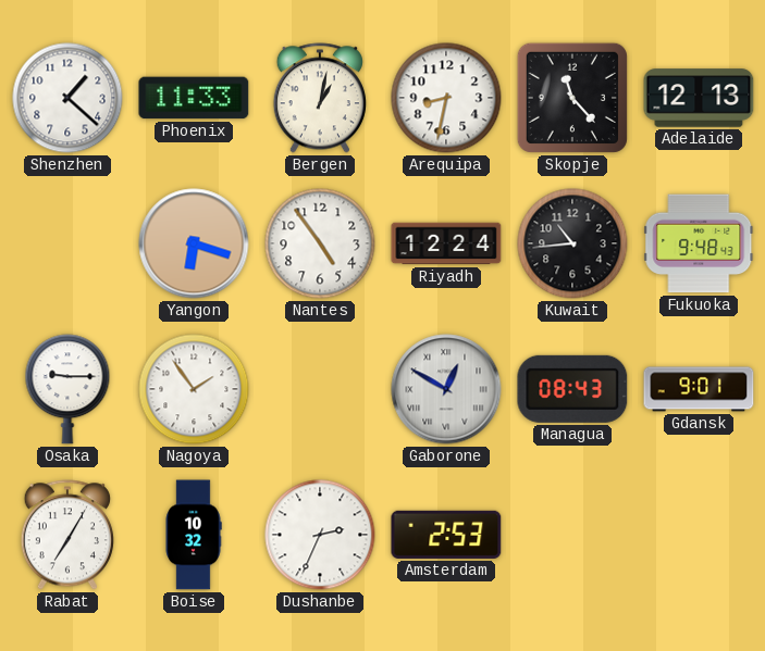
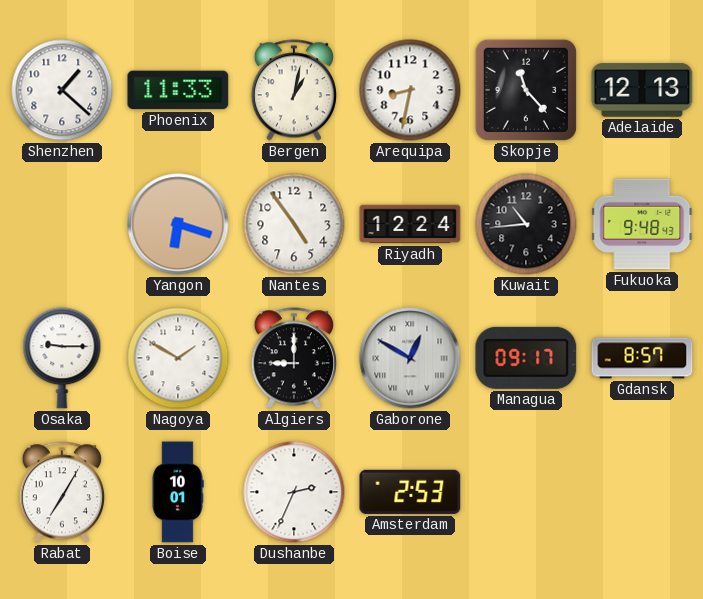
Nagoya: 1:54 -> 1:50
Algiers: none -> 9:00
Managua: 08:43 -> 09:17
Gdansk: 9:01 -> 8:57
Boise: 10:32 -> 10:01
